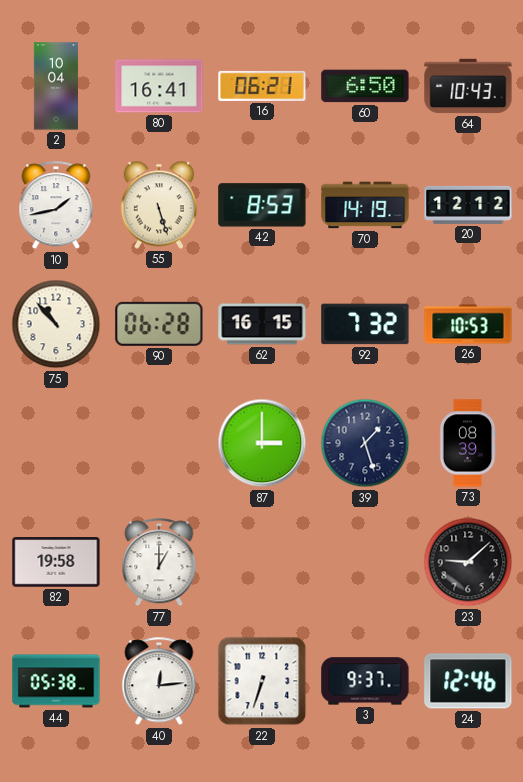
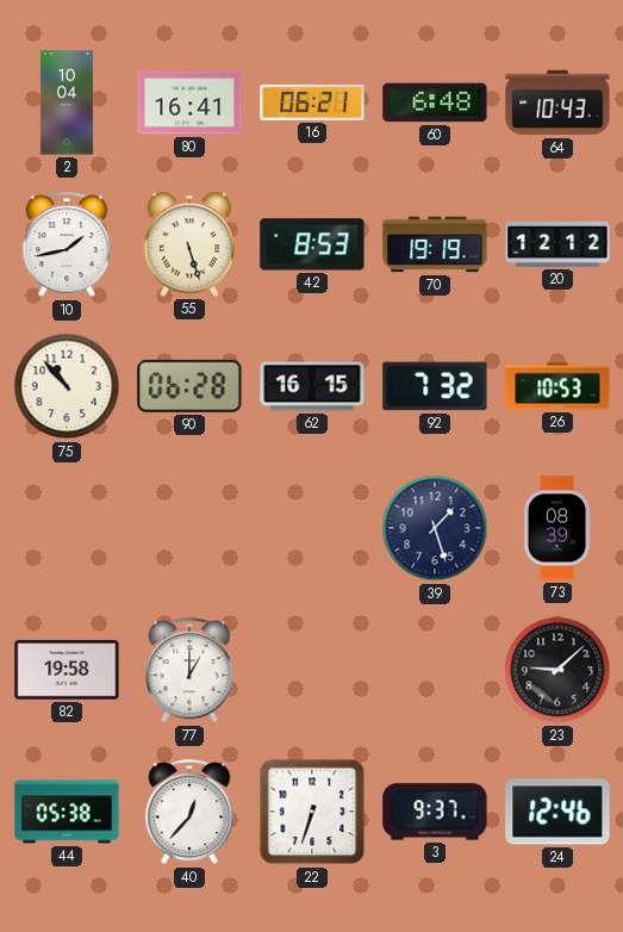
60: 6:50 -> 6:48
70: 14:19 -> 19:19
87: 3:00 -> none
40: 12:14 -> 12:37
